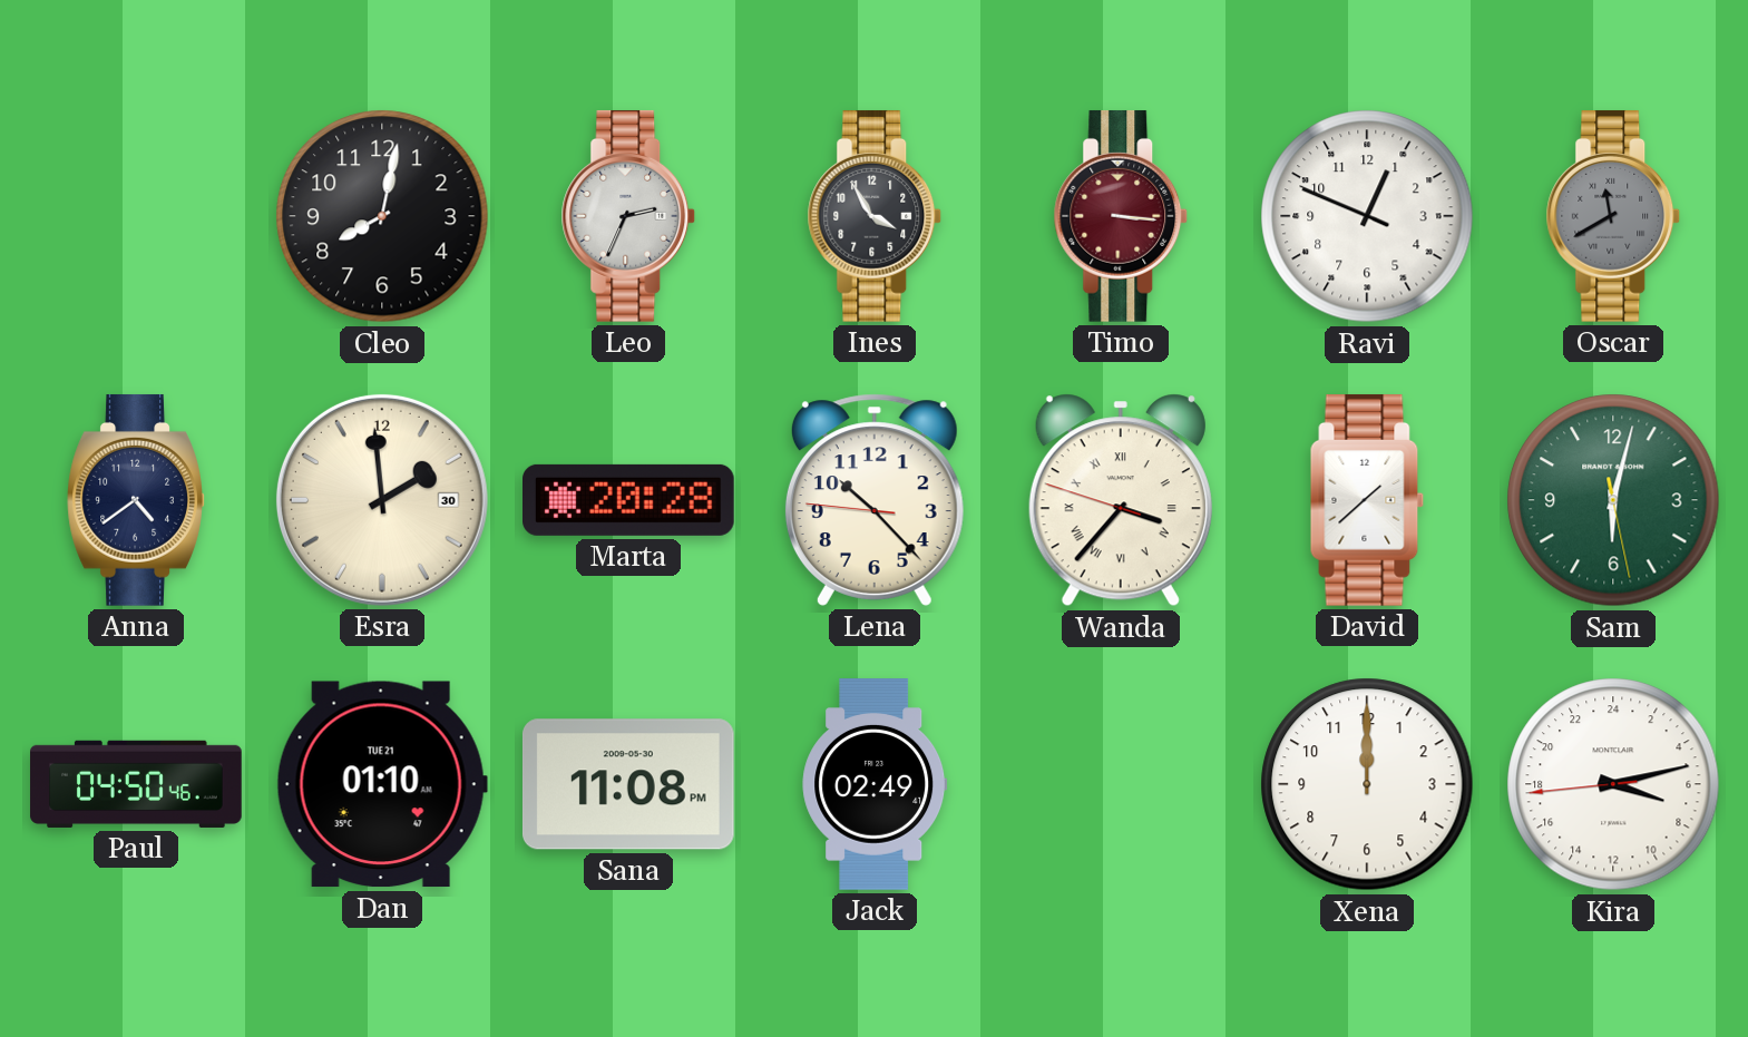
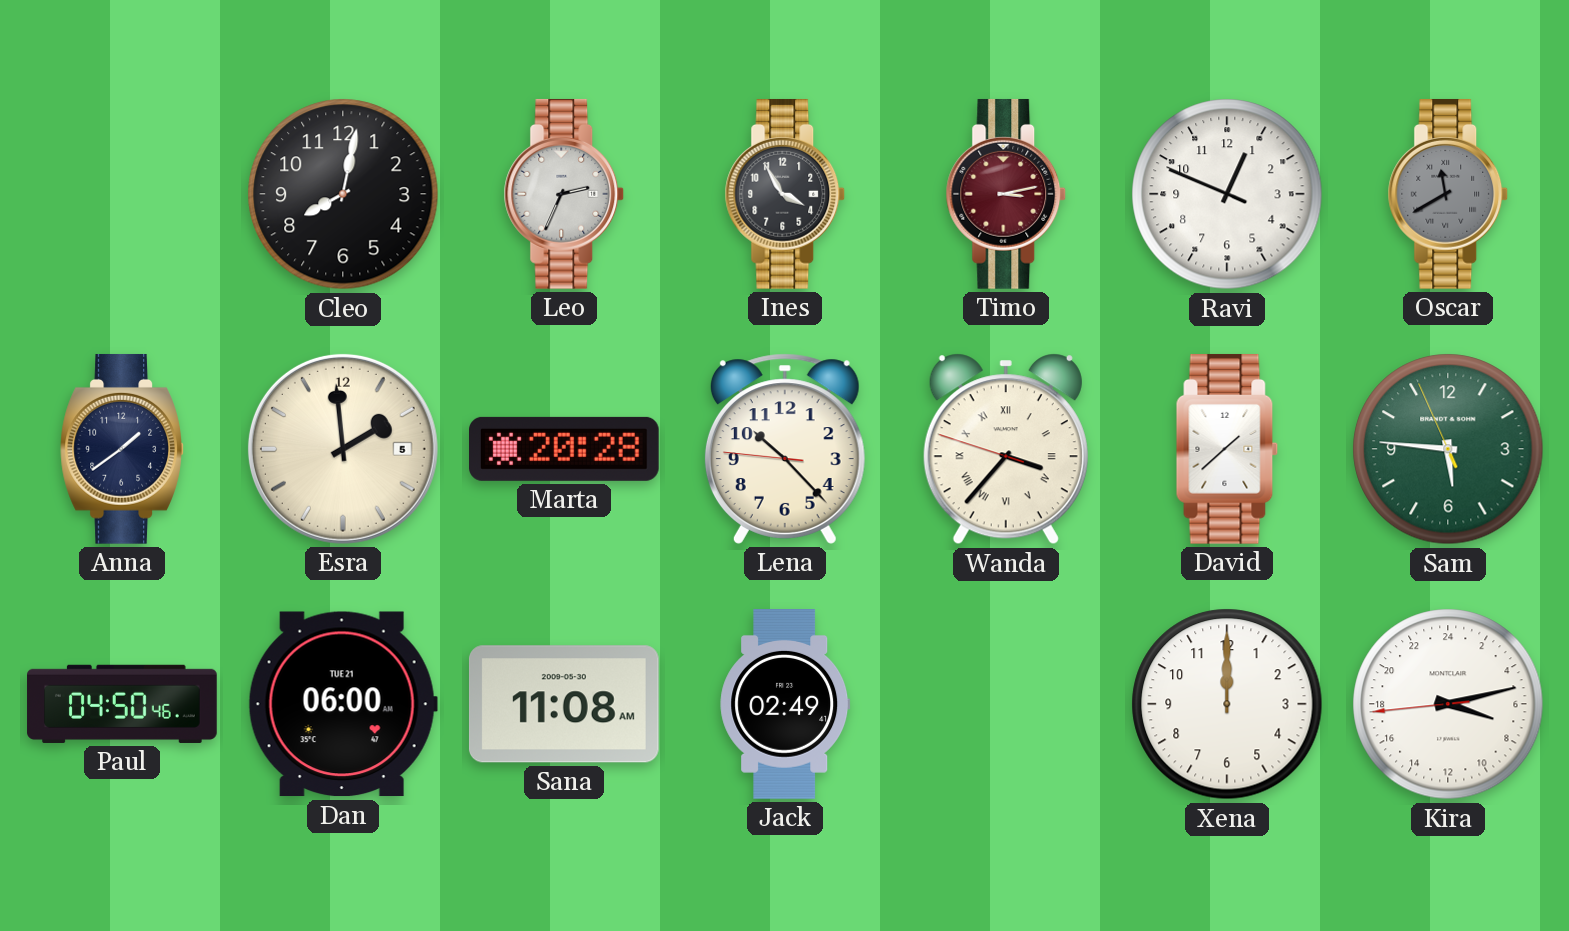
Timo: 3:16 -> 3:13
Anna: 4:39 -> 1:39
Esra date: 30 -> 5
Sam: 6:02 -> 5:45
Dan: 01:10 -> 06:00
Sana: 11:08 PM -> 11:08 AM
